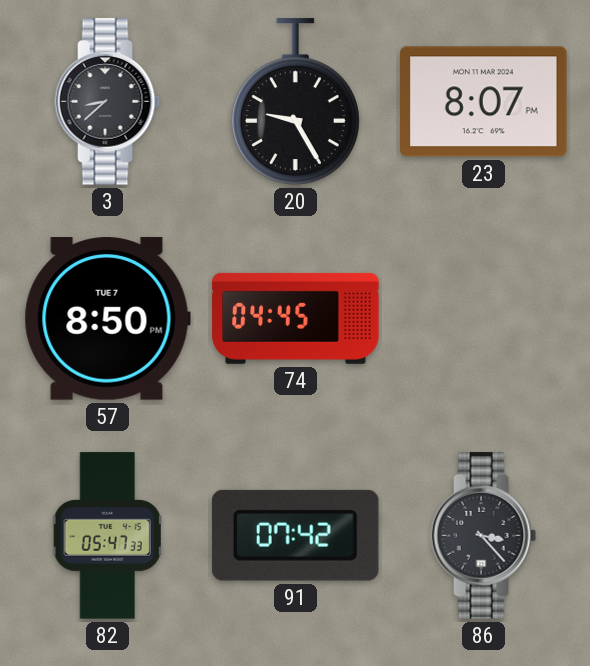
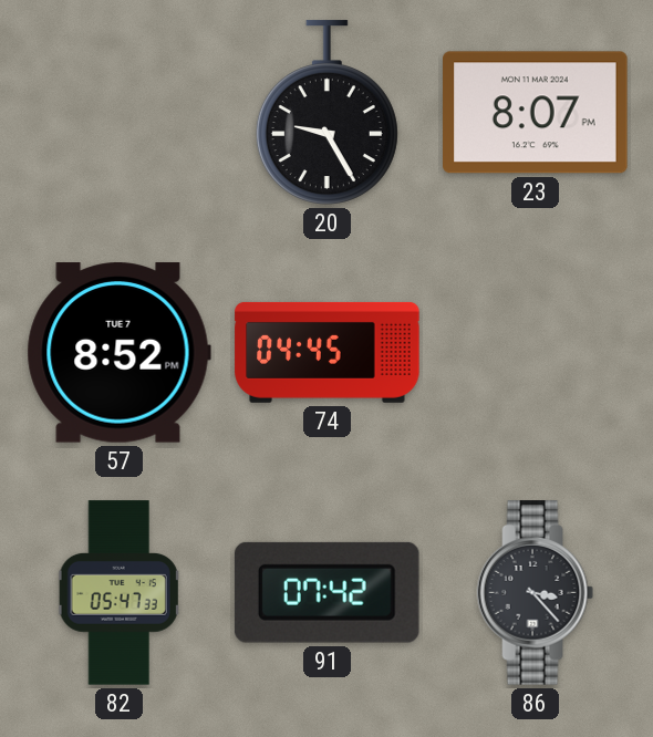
3: 8:38 -> none
57: 8:50 -> 8:52
